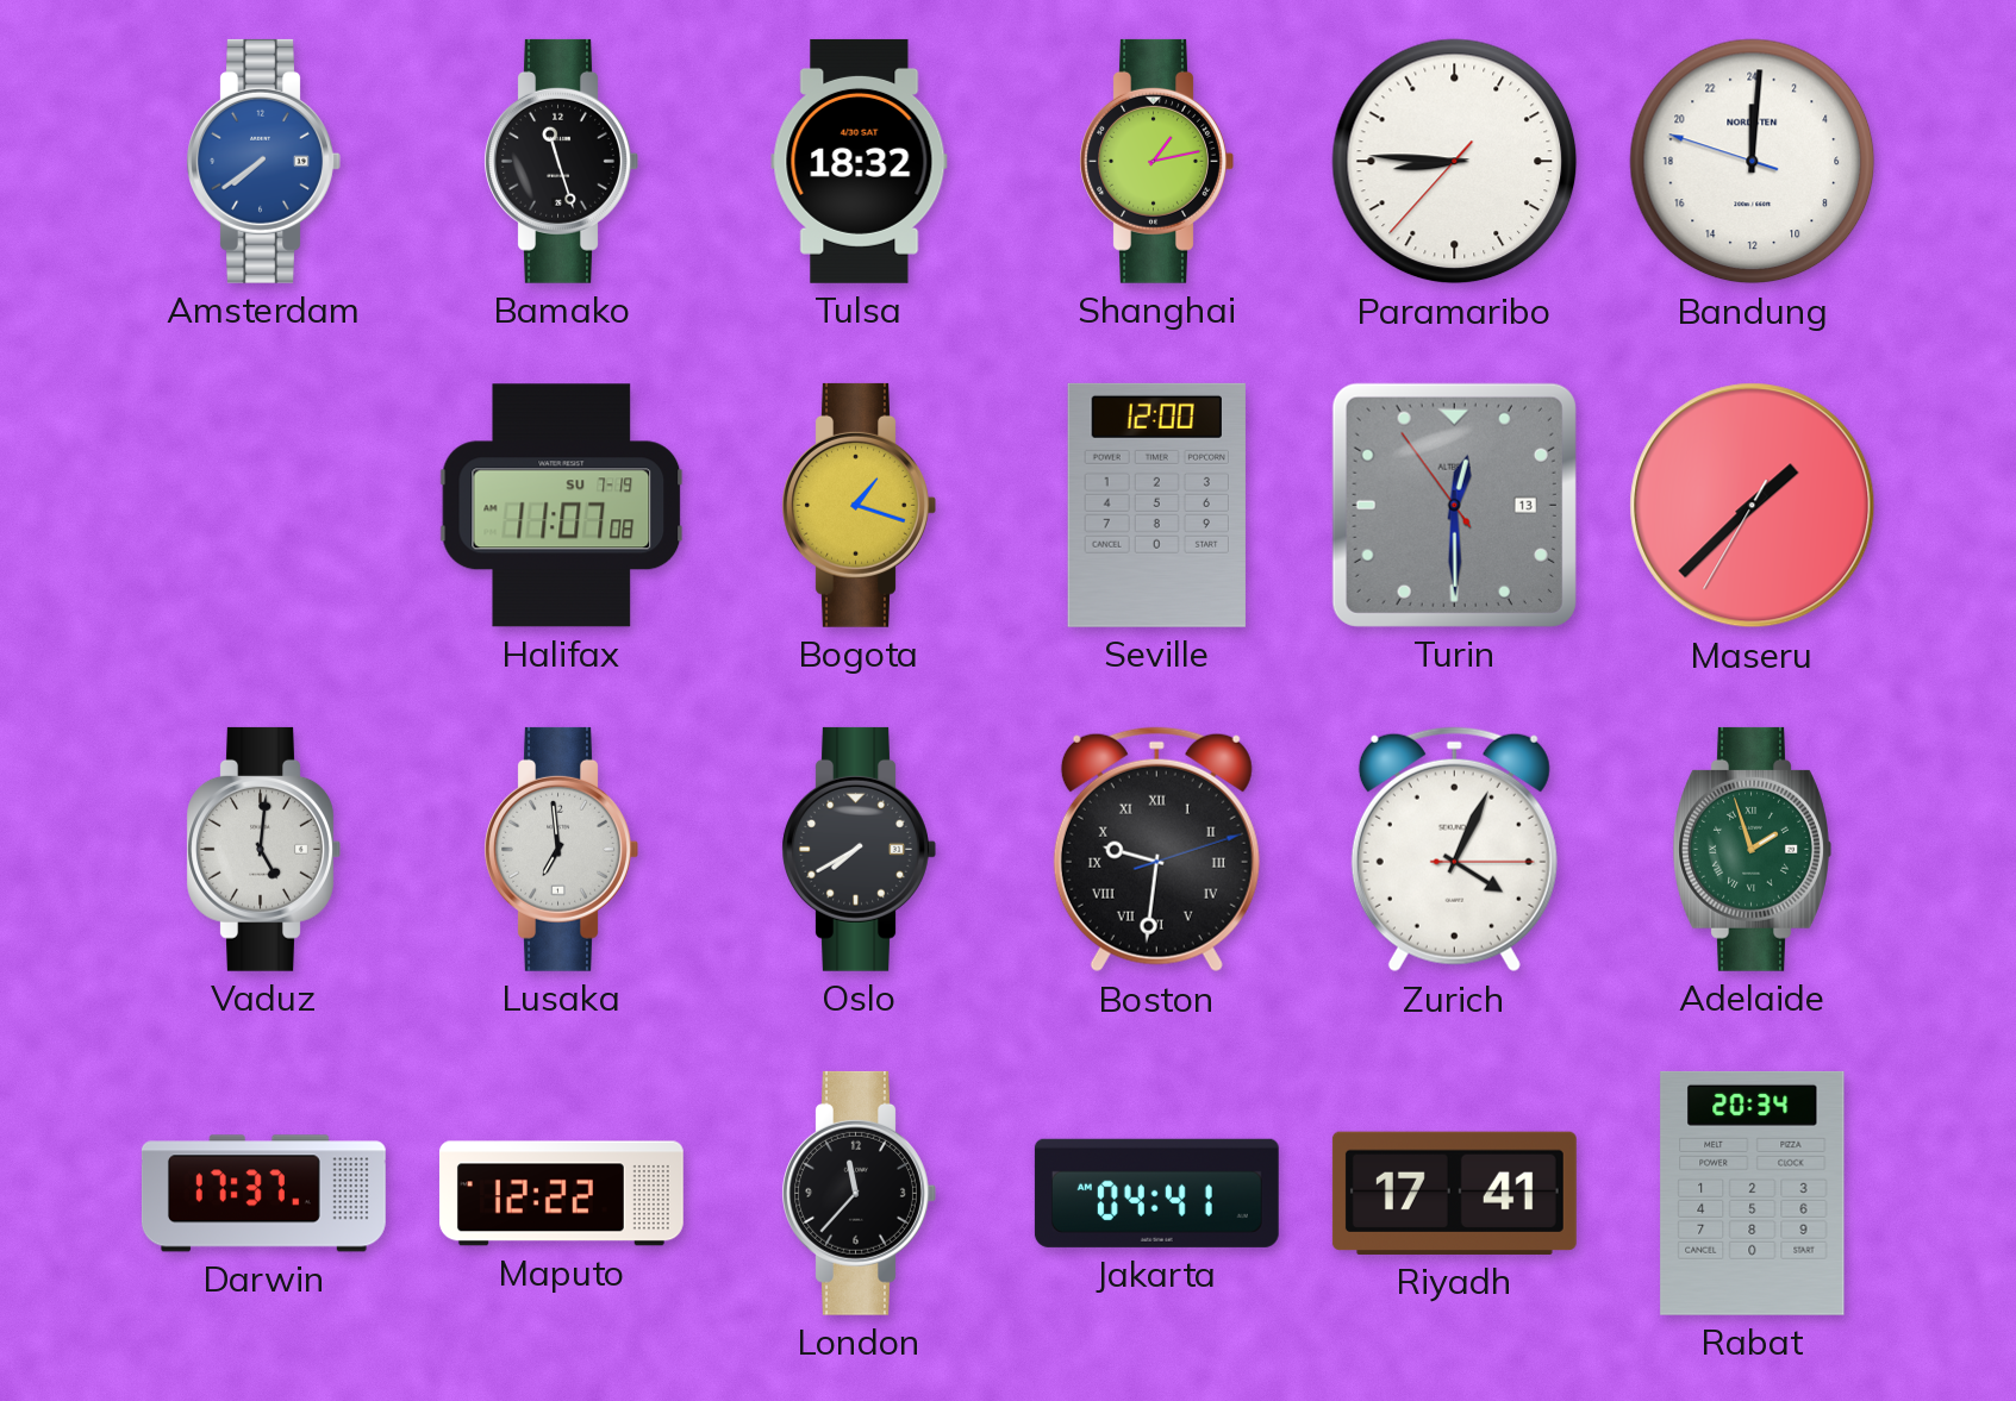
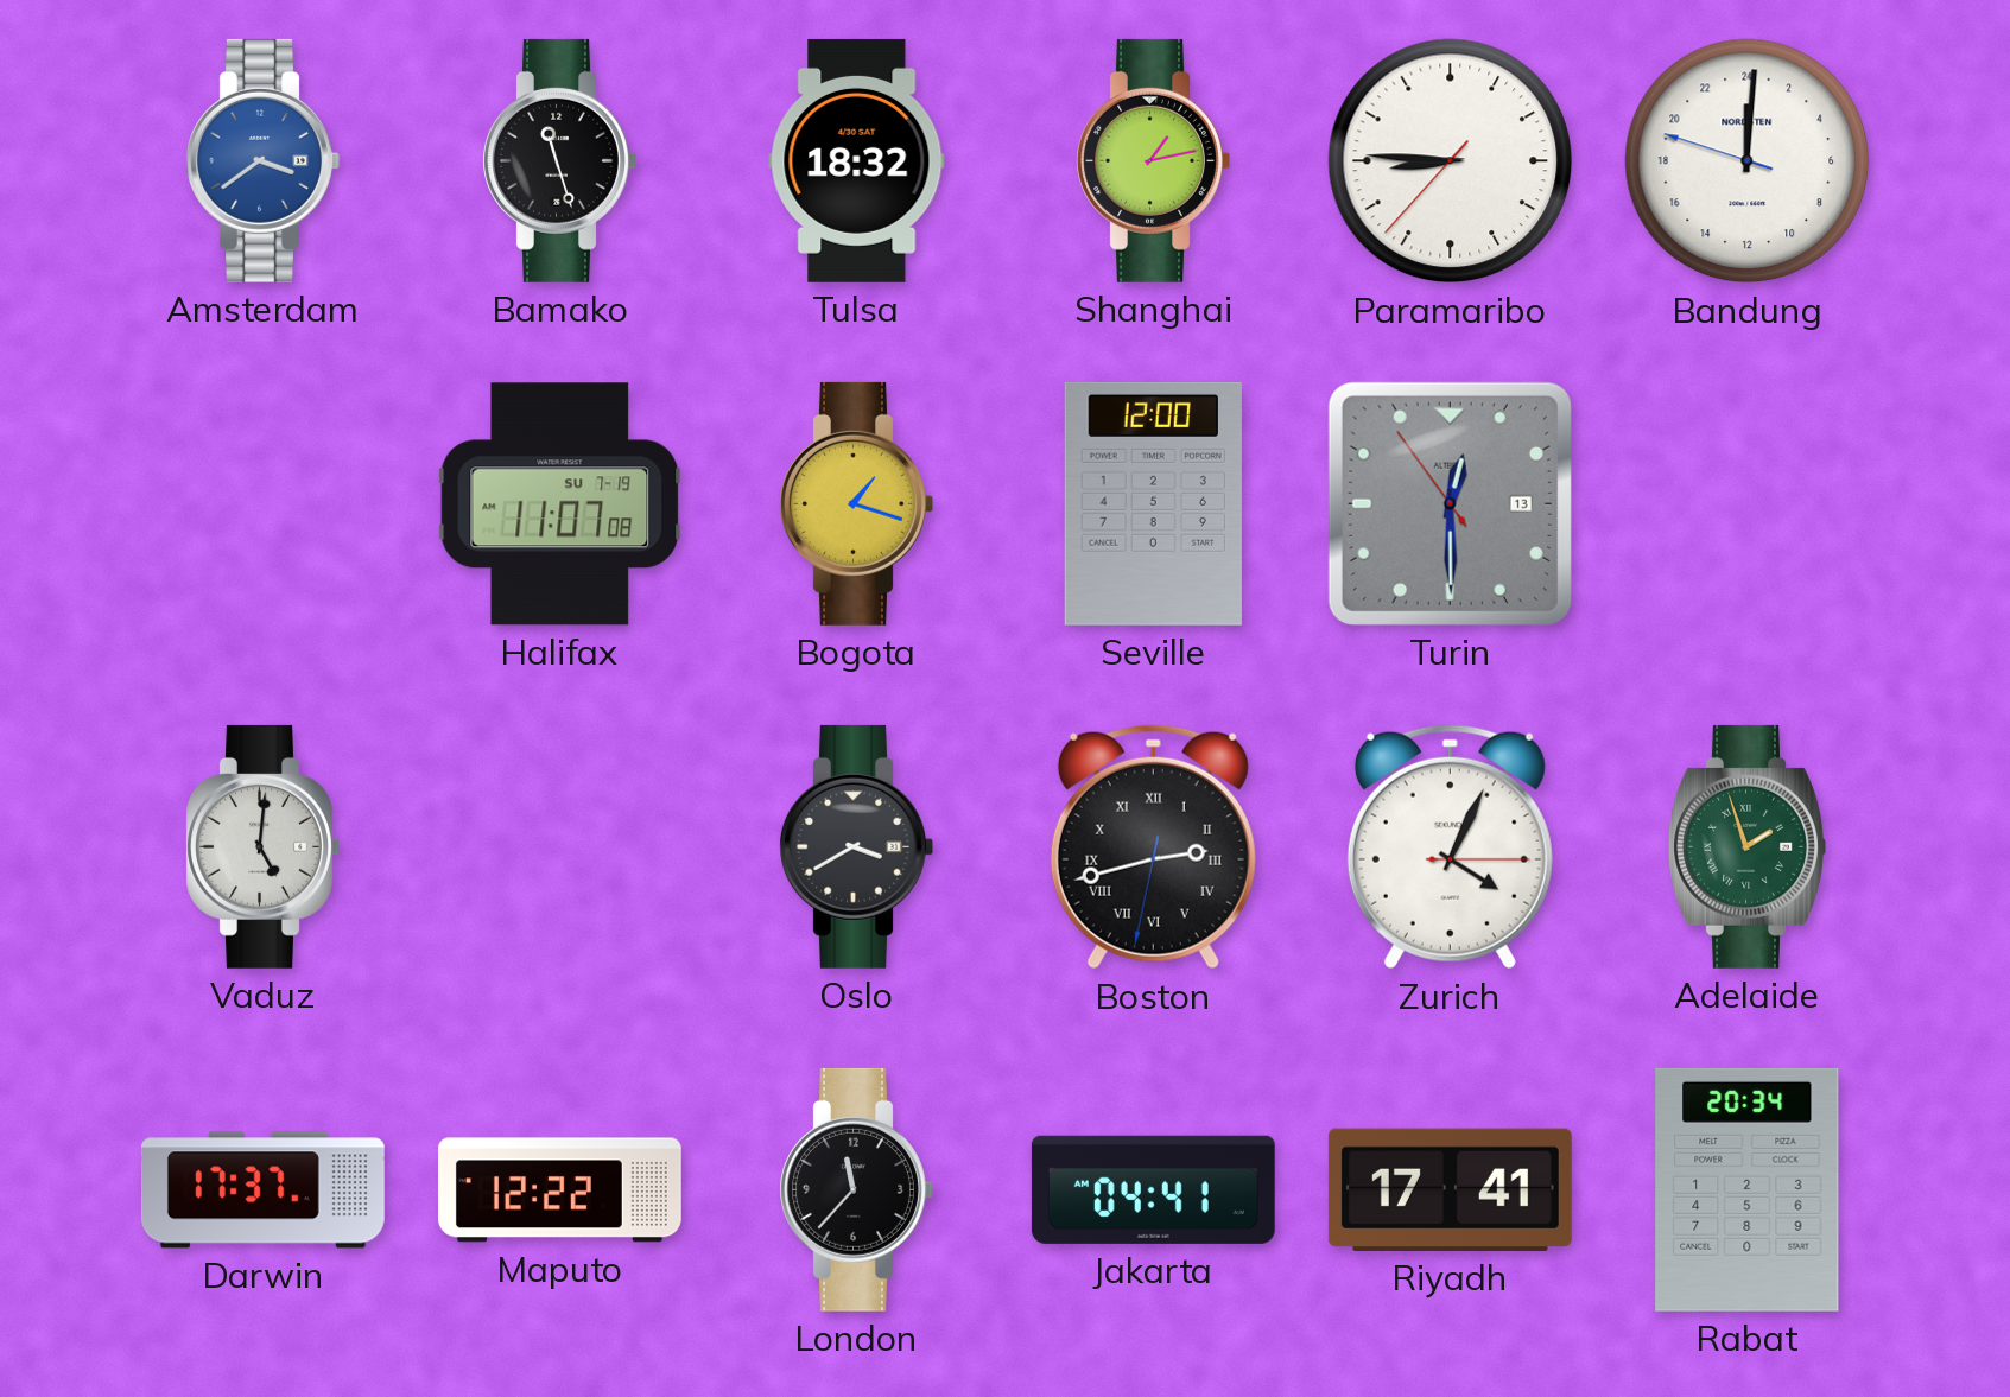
Amsterdam: 7:39 -> 3:39
Maseru: 1:37 -> none
Lusaka: 6:59 -> none
Oslo: 7:40 -> 3:40
Boston: 9:31 -> 2:42
